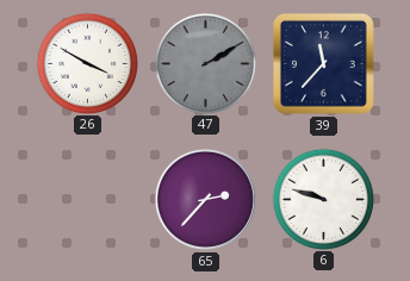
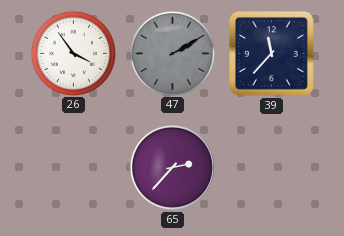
26: 3:50 -> 3:54
6: 9:48 -> none
